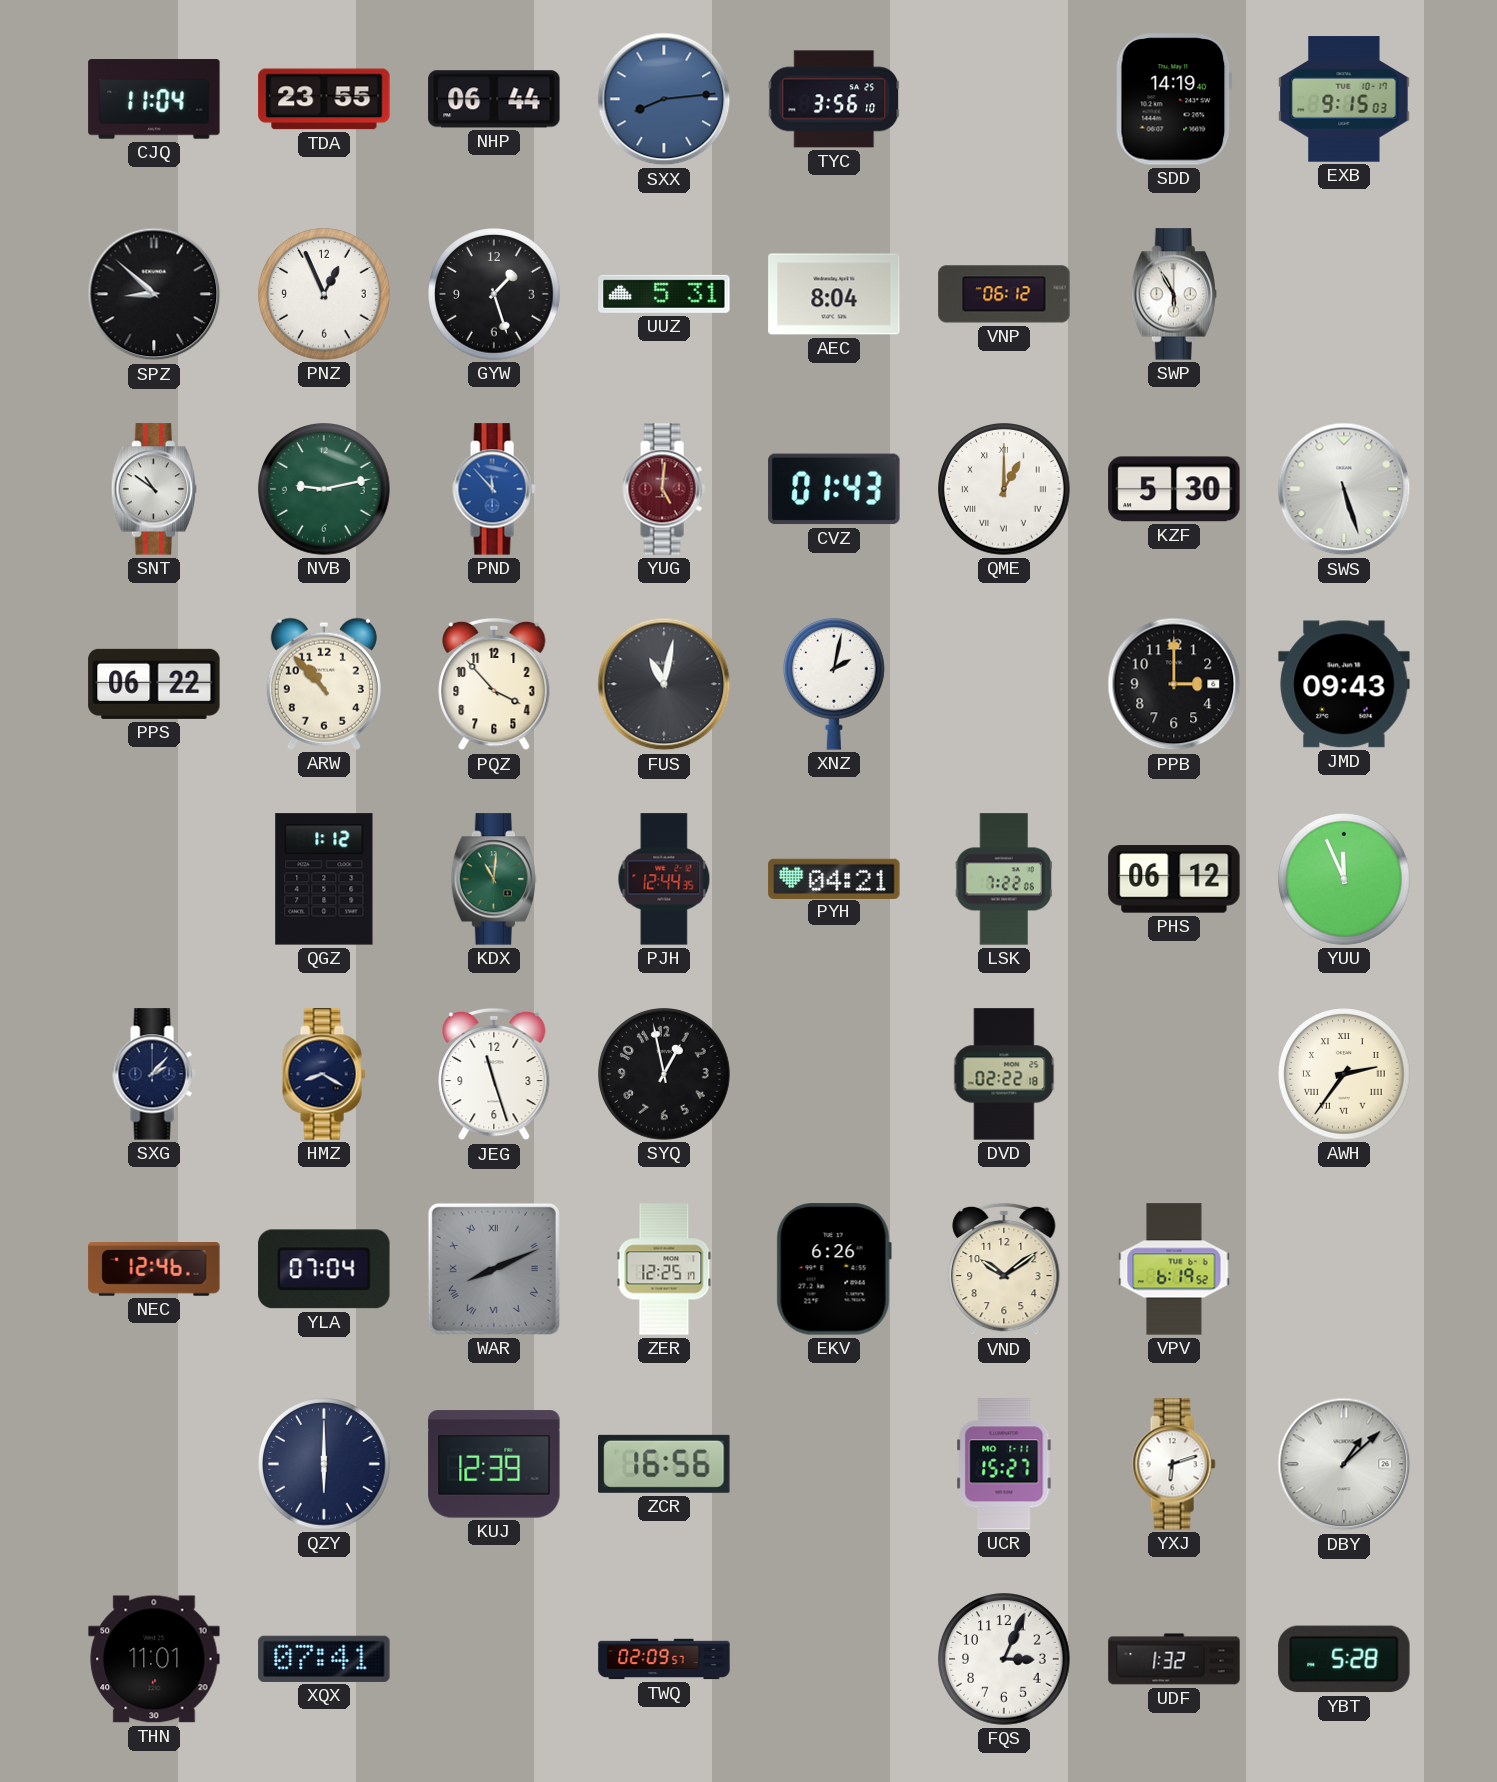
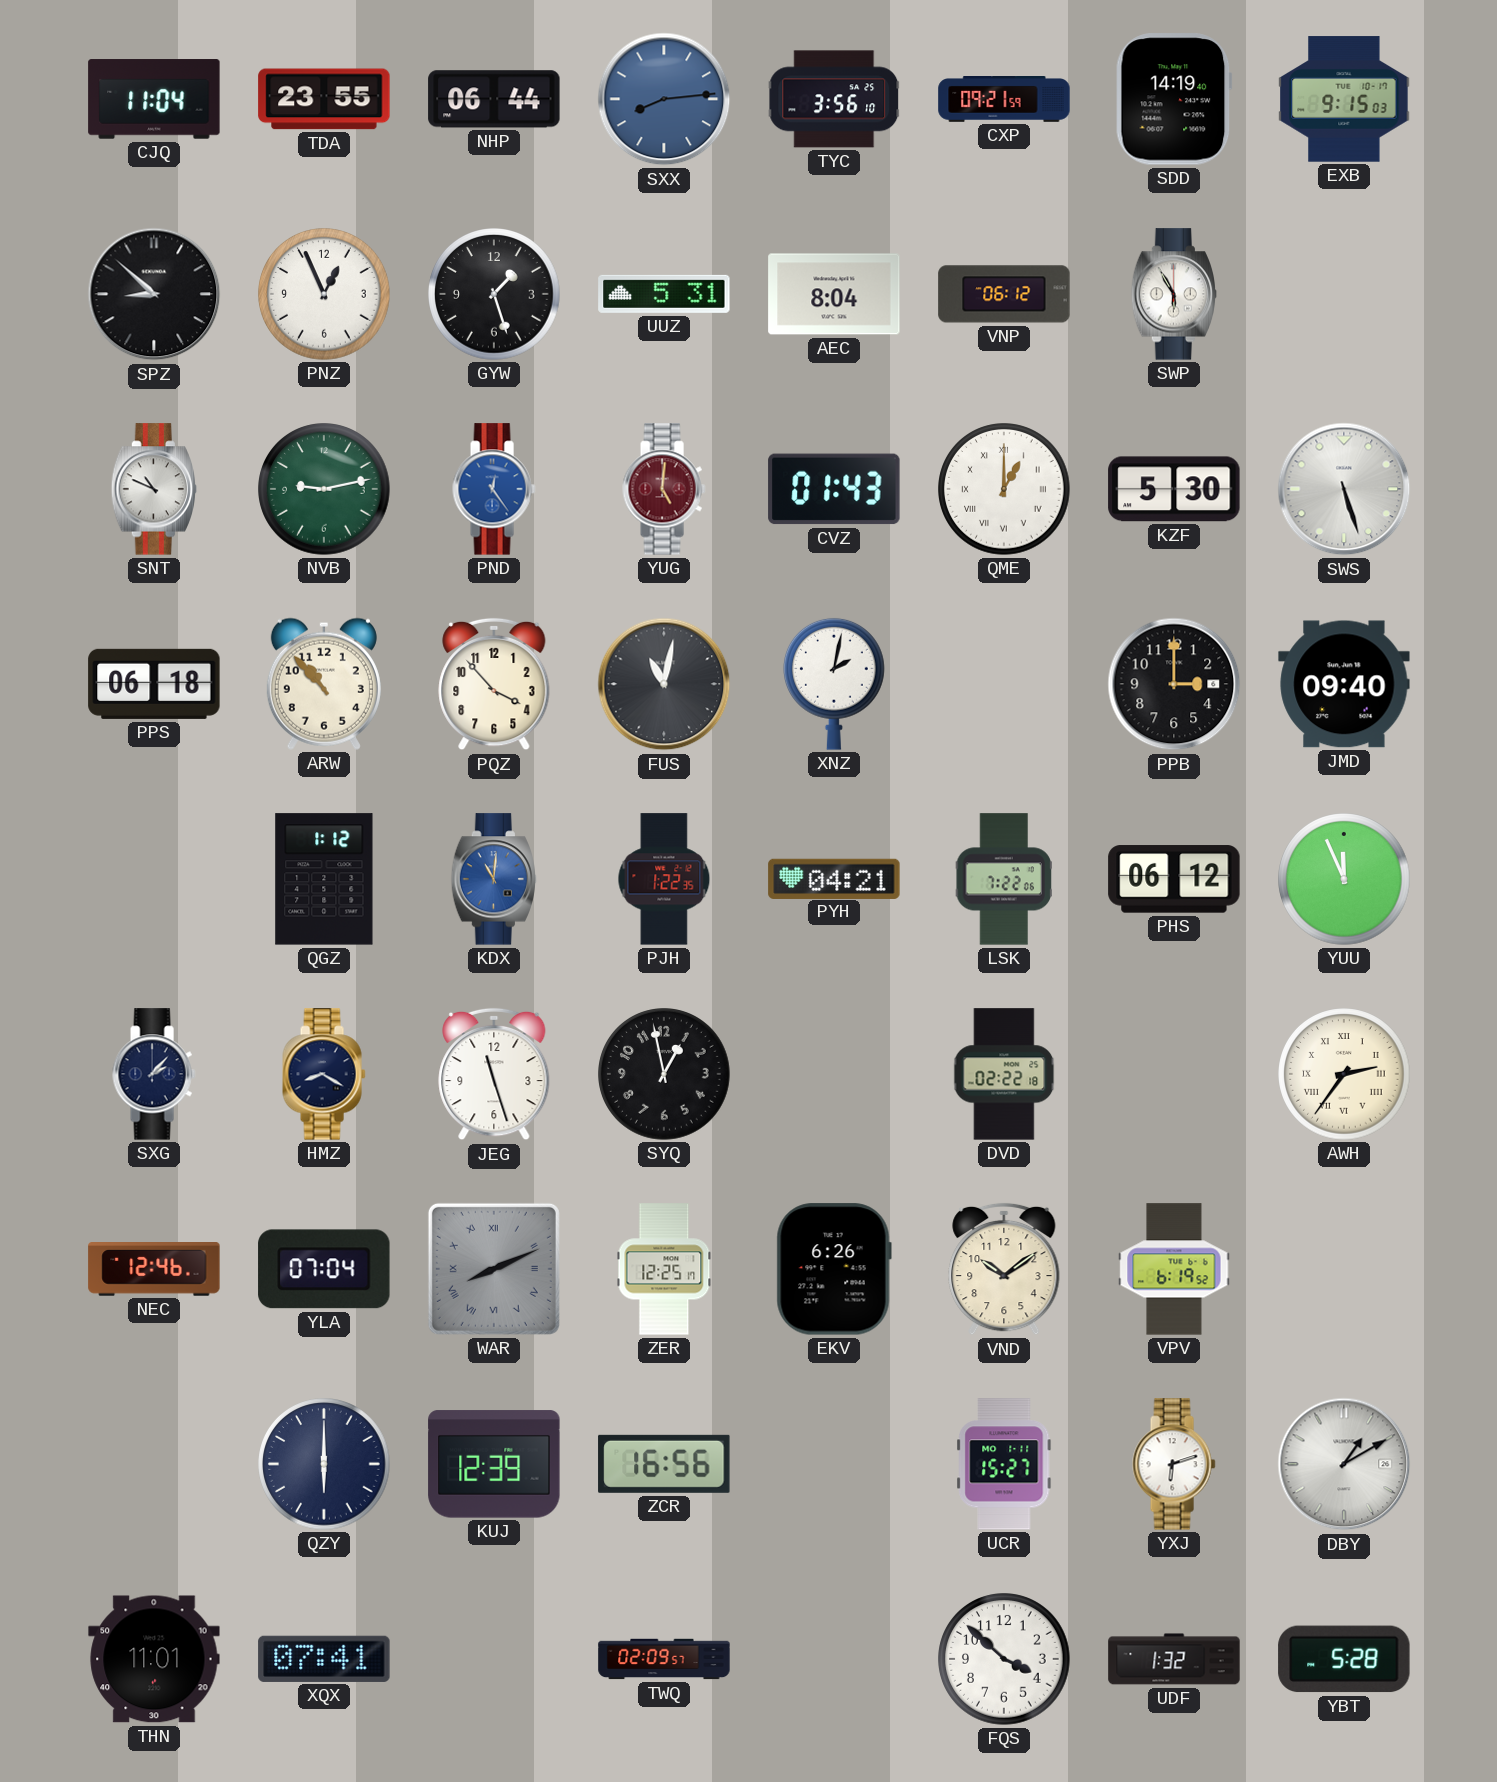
CXP: none -> 09:21
SNT: 10:51 -> 10:49
PND: 11:53 -> 12:24
PPS: 06:22 -> 06:18
JMD: 09:43 -> 09:40
KDX dial: green -> blue
PJH: 12:44 -> 1:22
DBY: 1:08 -> 1:10
FQS: 3:04 -> 3:52
